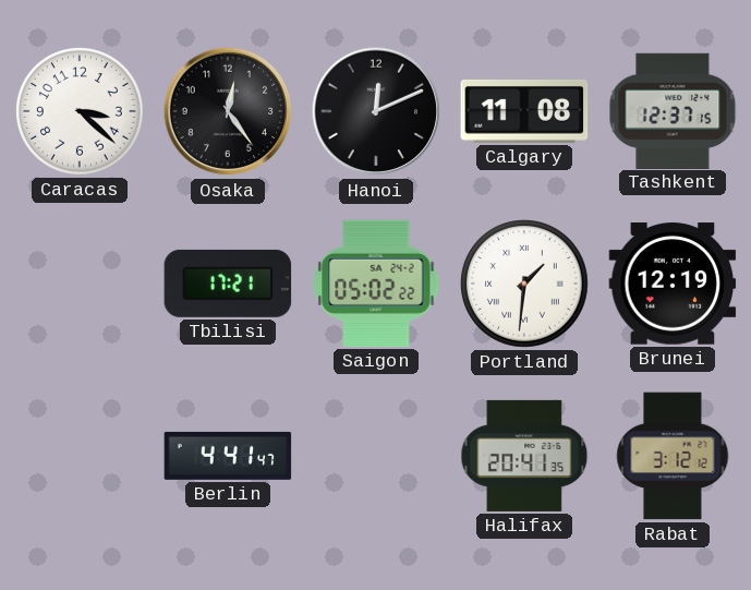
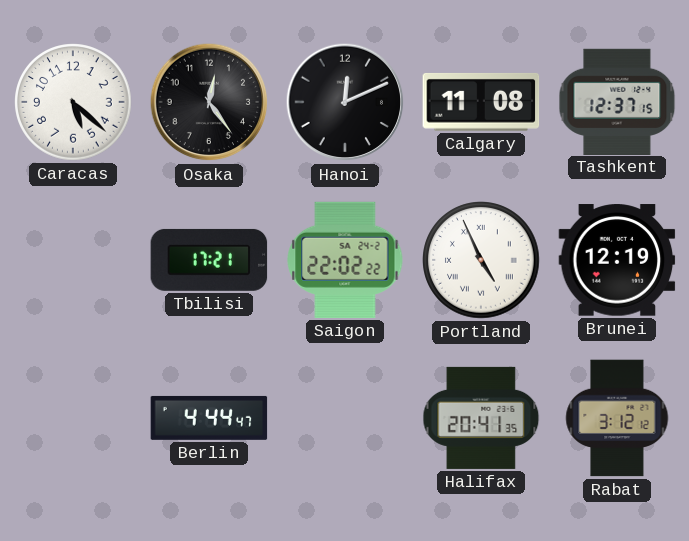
Caracas: 3:22 -> 5:22
Saigon: 05:02 -> 22:02
Portland: 1:31 -> 4:56
Berlin: 4:41 -> 4:44
